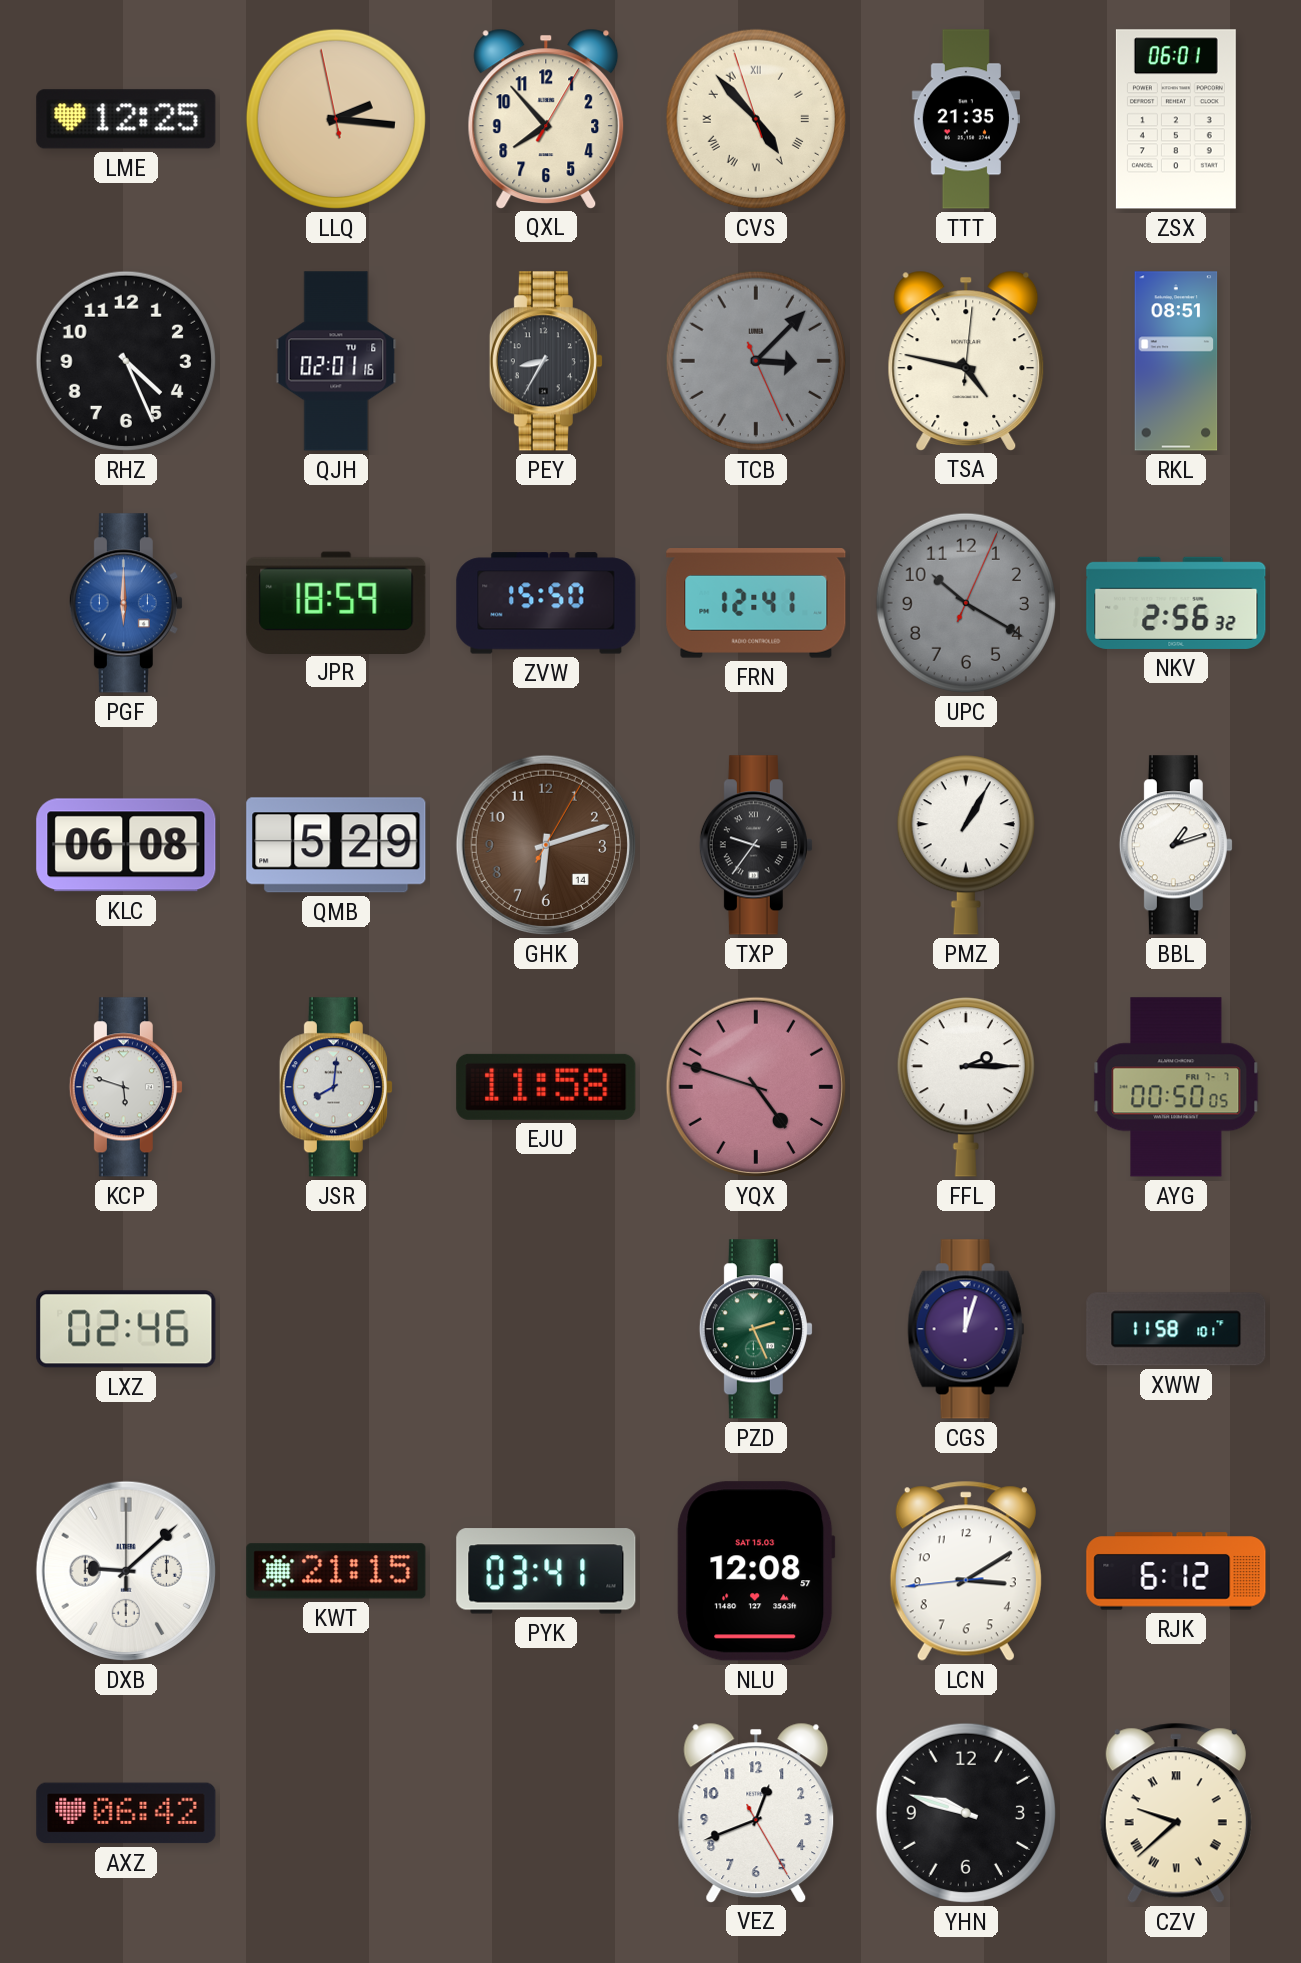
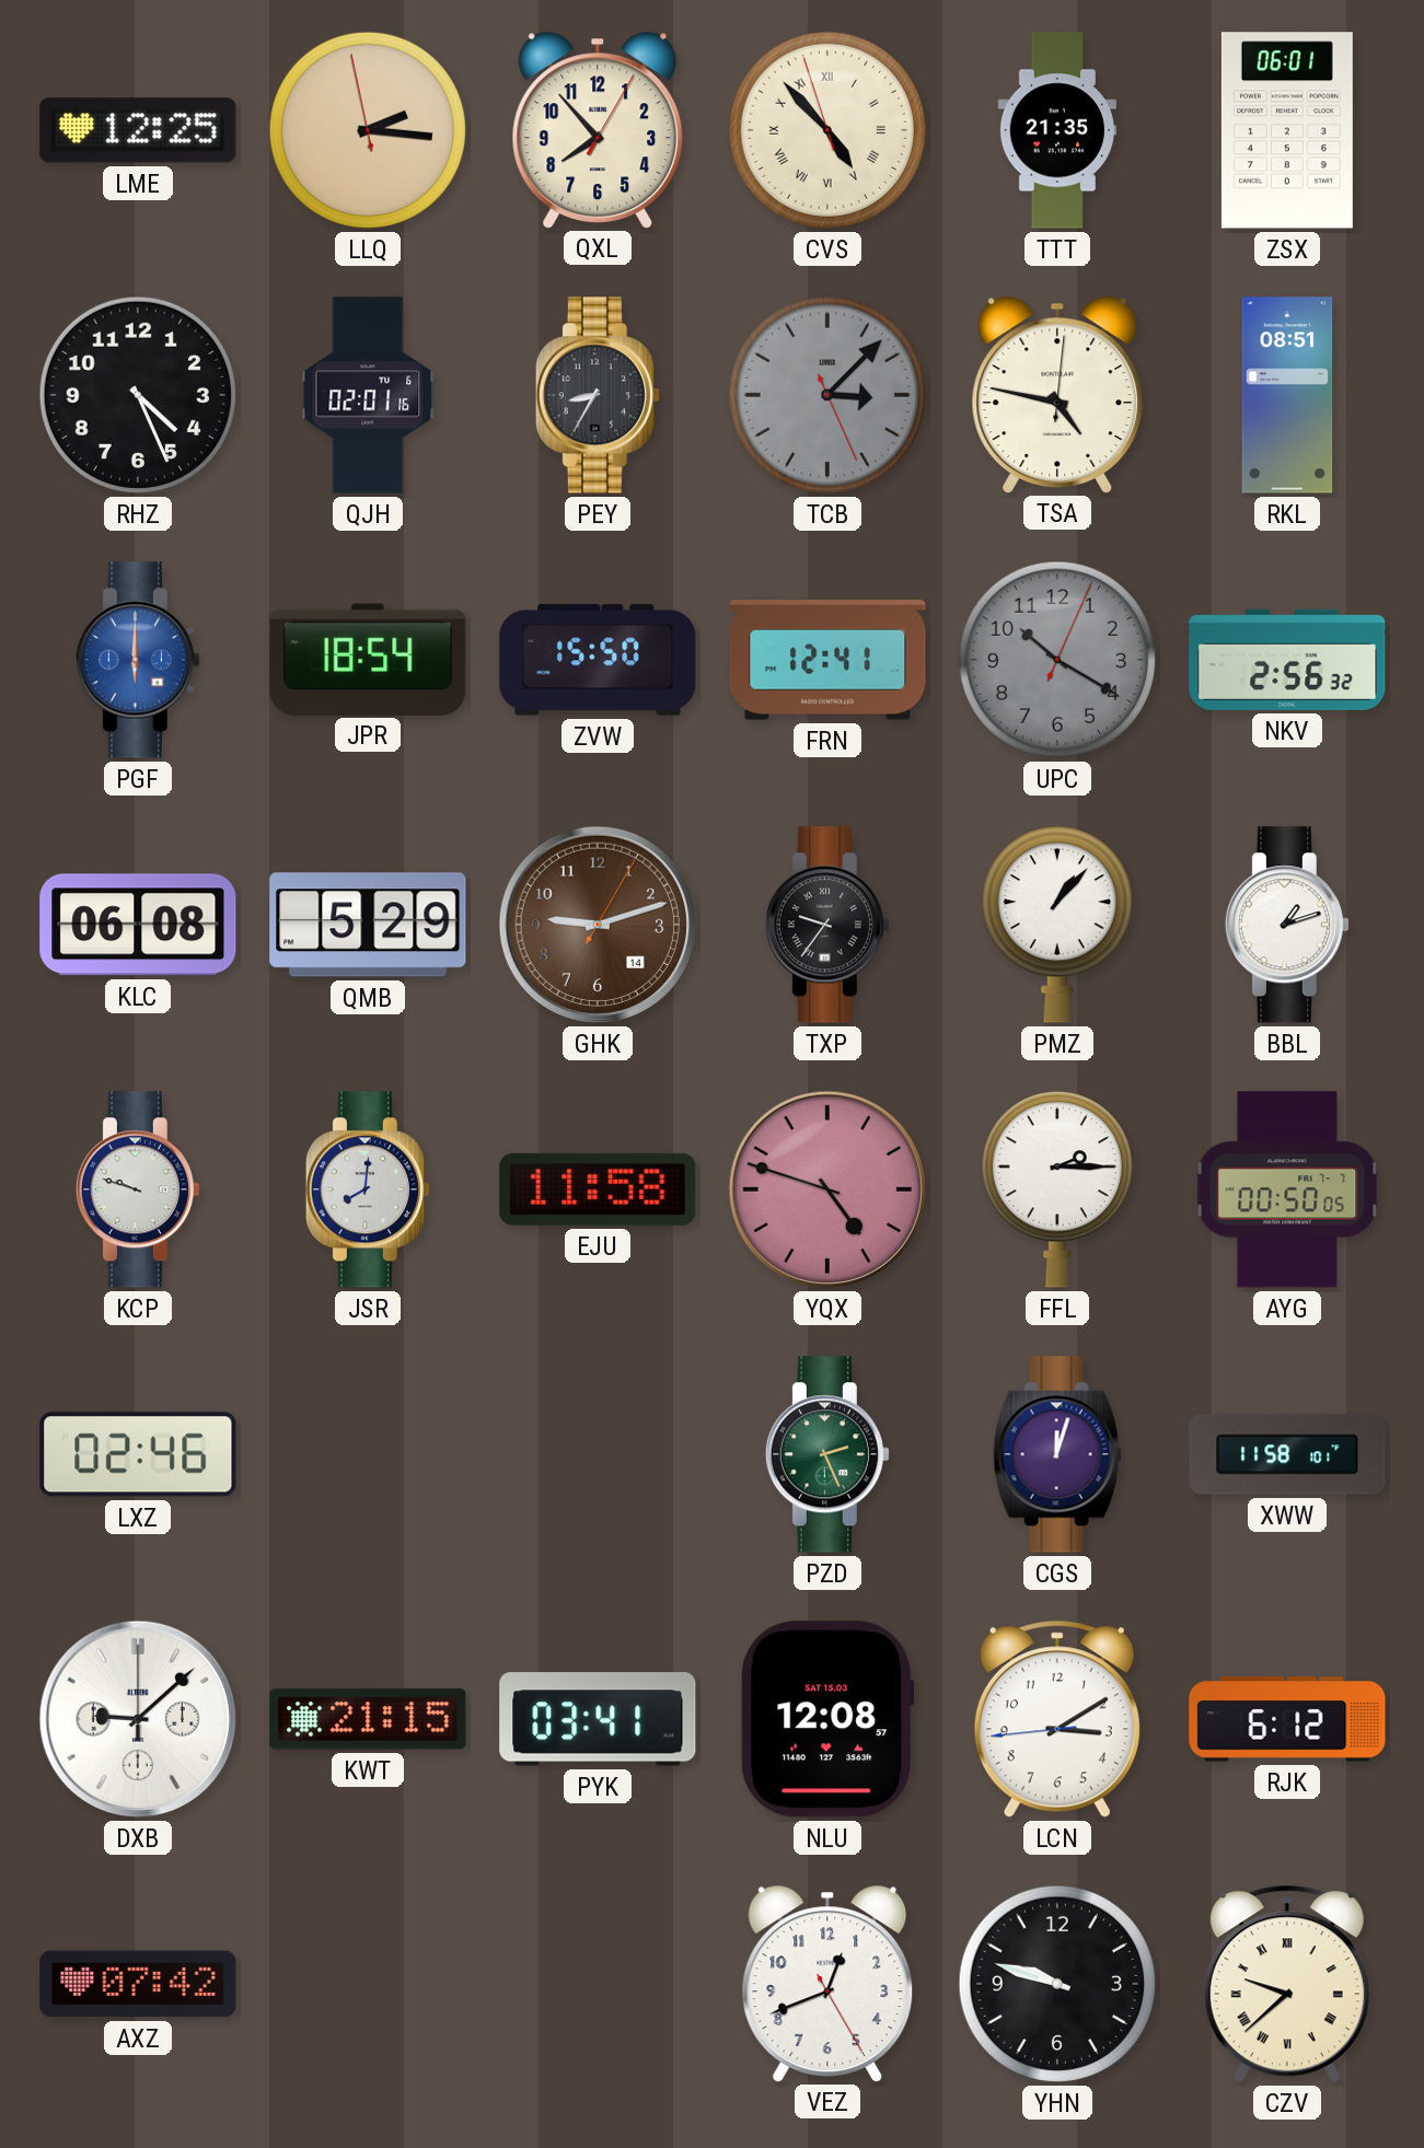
JPR: 18:59 -> 18:54
GHK: 6:12 -> 9:12
PMZ: 1:05 -> 1:07
KCP: 5:48 -> 9:48
AXZ: 06:42 -> 07:42
